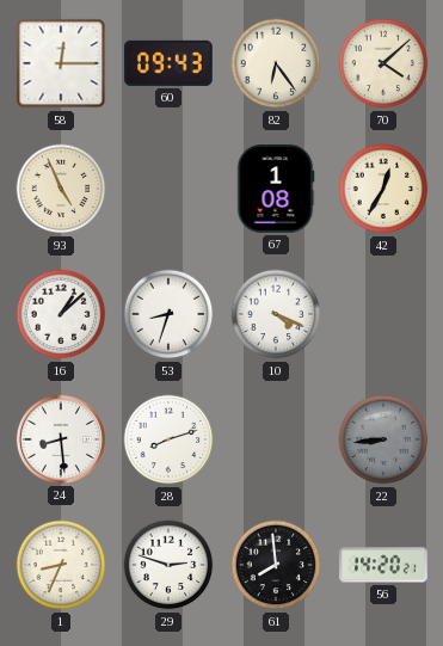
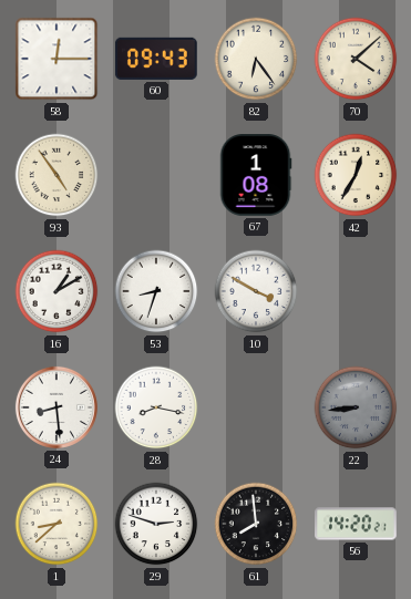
93: 4:56 -> 4:54
16: 1:08 -> 1:10
10: 4:19 -> 3:50
28: 8:12 -> 8:17
1: 8:34 -> 8:38
